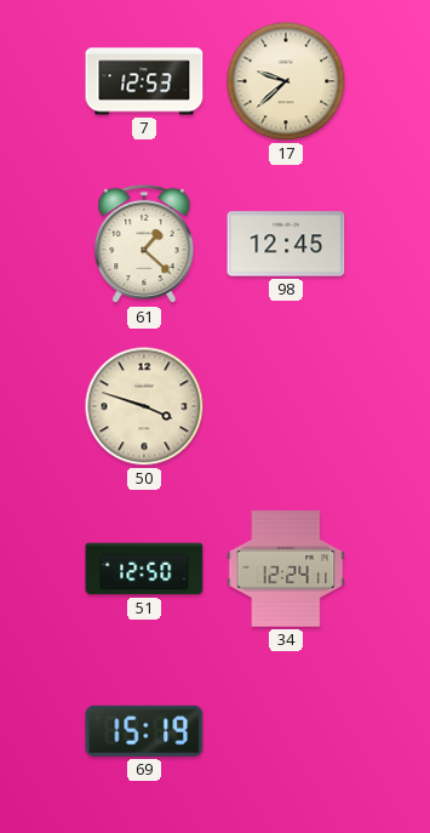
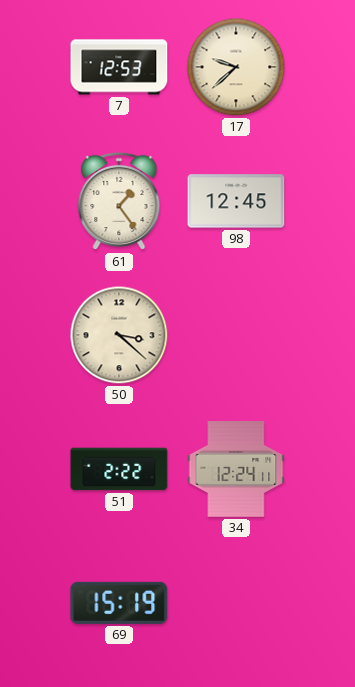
61: 1:22 -> 1:24
50: 3:48 -> 3:22
51: 12:50 -> 2:22
